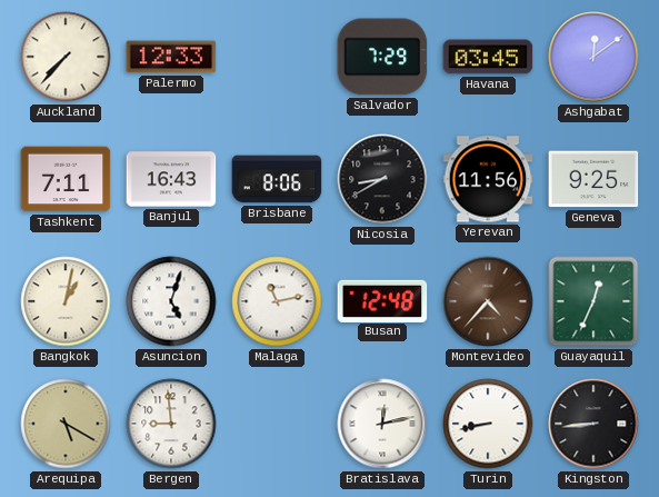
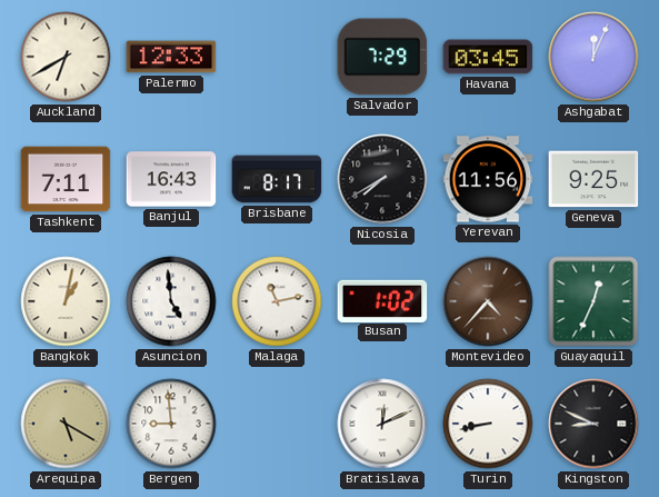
Auckland: 7:37 -> 6:40
Ashgabat: 12:09 -> 12:04
Brisbane: 8:06 -> 8:17
Nicosia: 8:40 -> 7:40
Asuncion: 5:03 -> 4:59
Busan: 12:48 -> 1:02
Bratislava: 12:13 -> 12:11
Kingston: 8:44 -> 8:49
